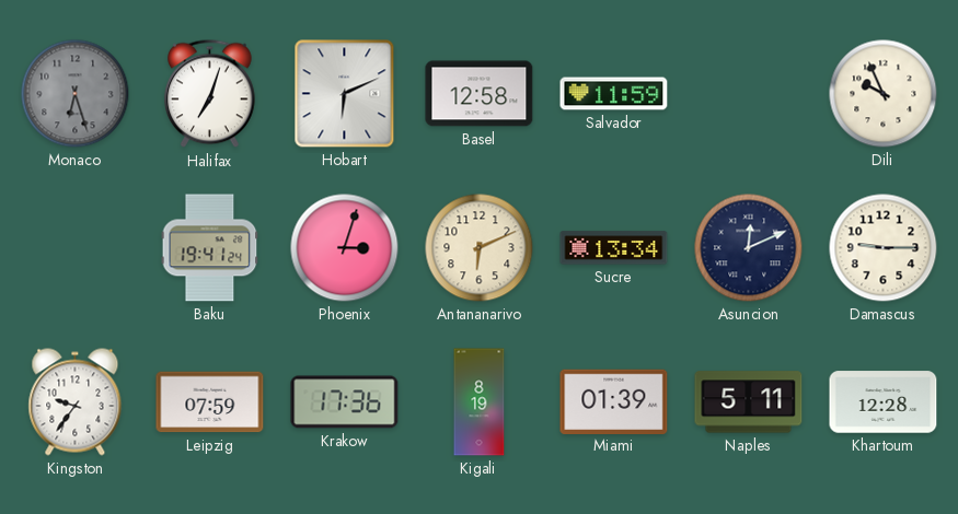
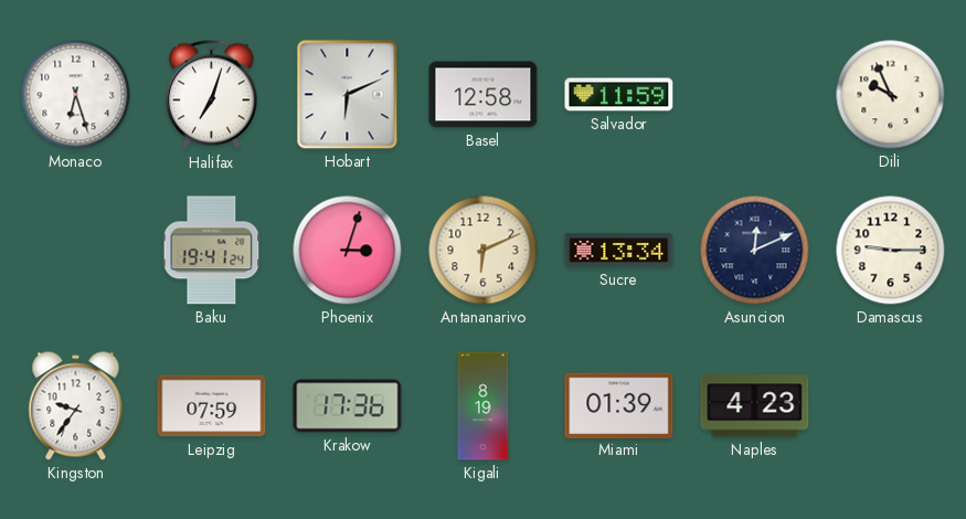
Monaco dial: grey -> white
Naples: 5:11 -> 4:23
Khartoum: 12:28 -> none
